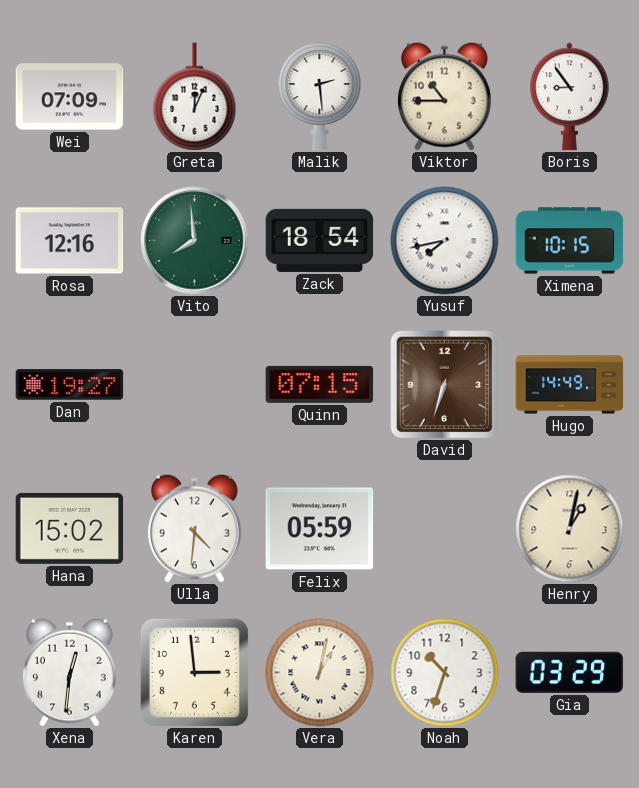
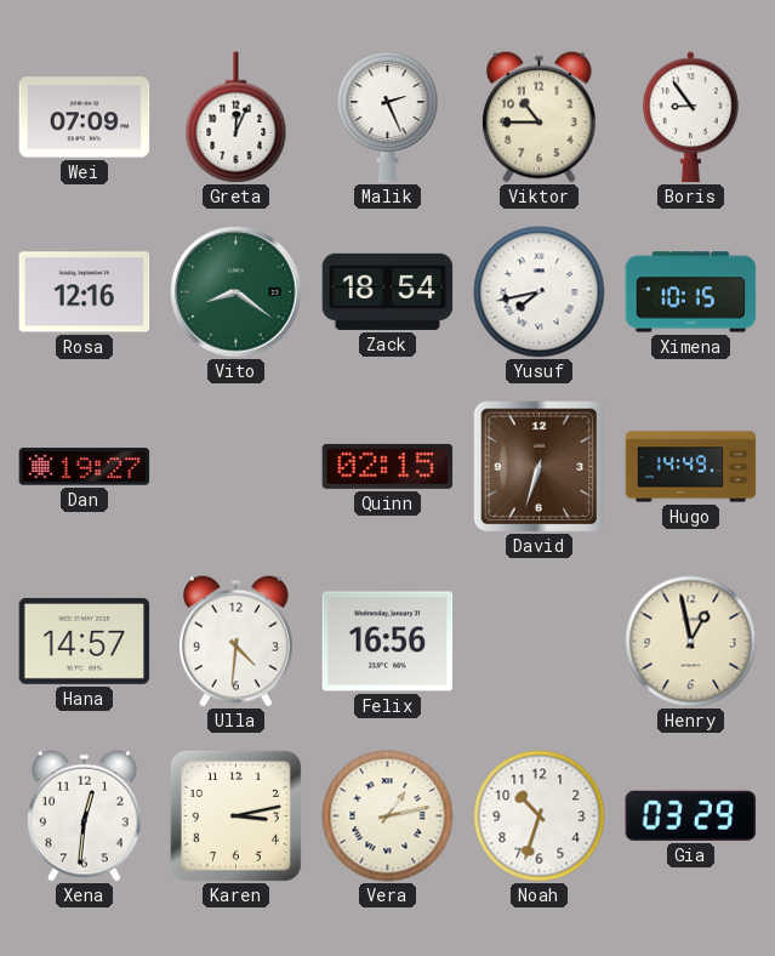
Malik: 2:29 -> 2:26
Vito: 7:59 -> 8:21
Quinn: 07:15 -> 02:15
Hana: 15:02 -> 14:57
Felix: 05:59 -> 16:56
Henry: 1:02 -> 12:58
Karen: 2:59 -> 3:13
Vera: 1:02 -> 1:13
